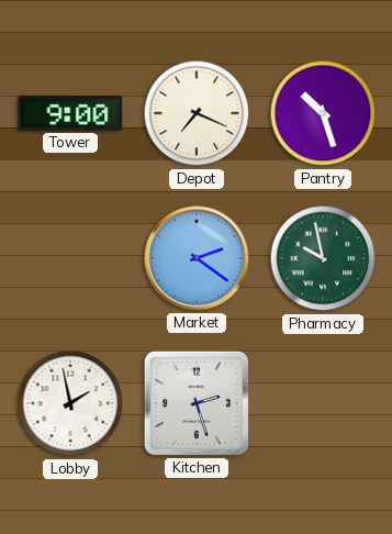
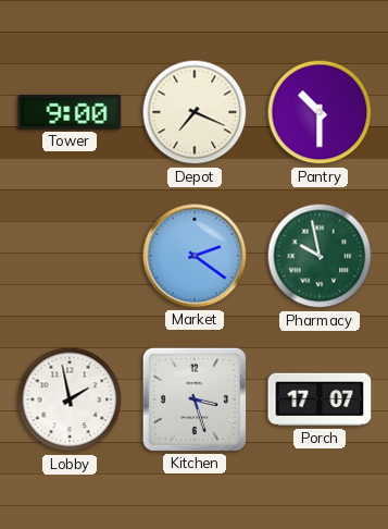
Pantry: 10:27 -> 10:30
Kitchen: 2:27 -> 3:27
Porch: none -> 17:07
